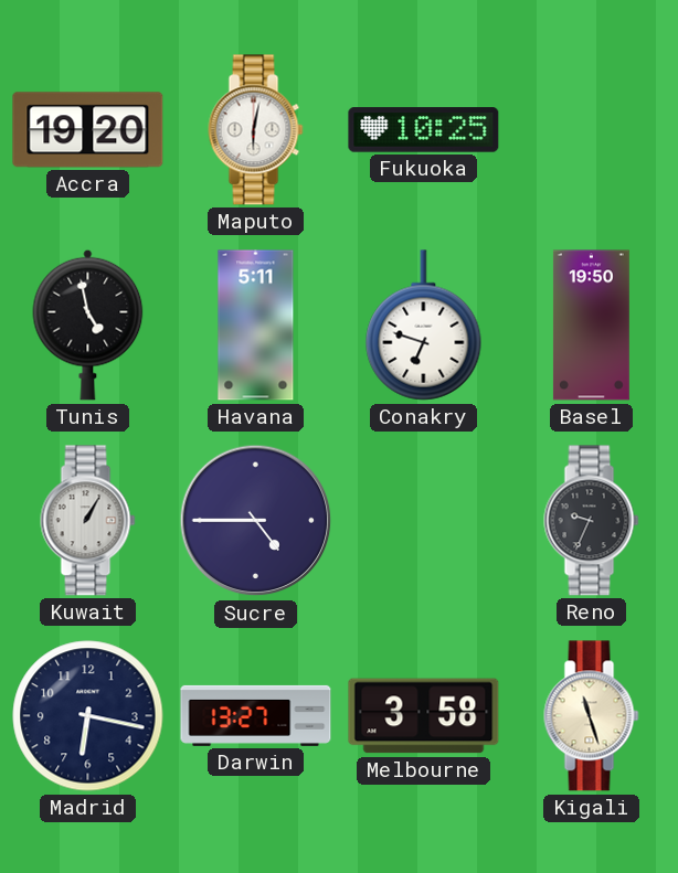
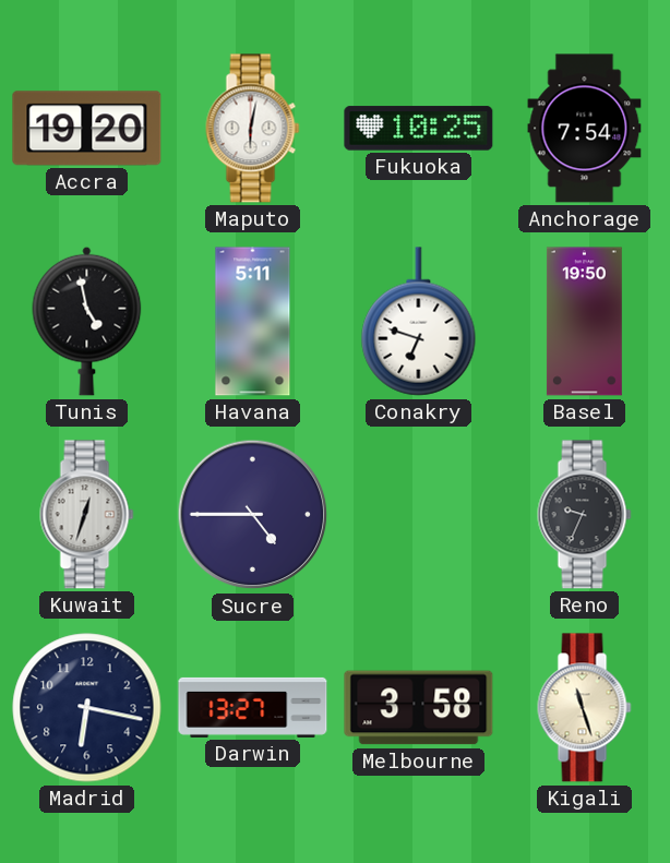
Anchorage: none -> 7:54
Kuwait: 1:05 -> 12:33
